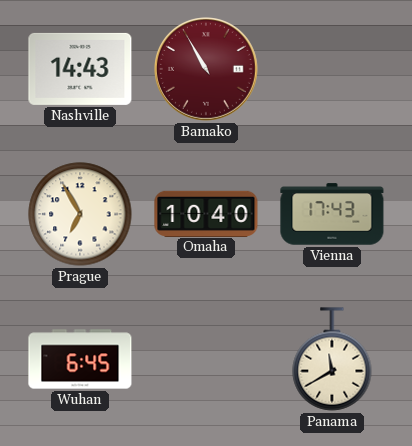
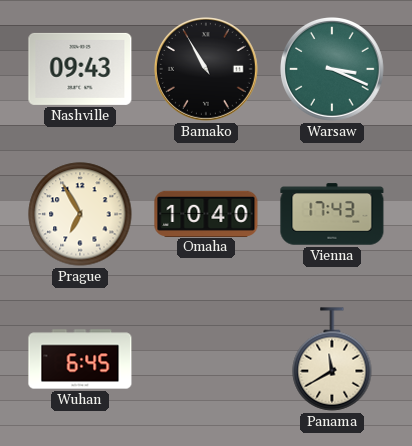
Nashville: 14:43 -> 09:43
Bamako dial: burgundy -> black
Warsaw: none -> 3:19
